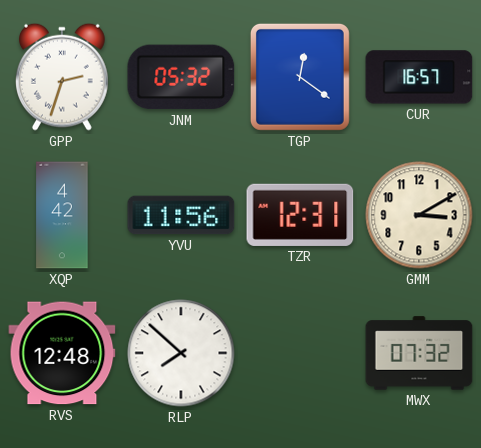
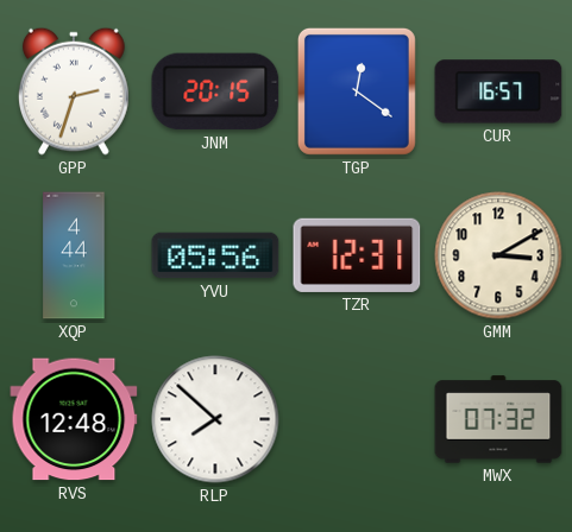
JNM: 05:32 -> 20:15
XQP: 4:42 -> 4:44
YVU: 11:56 -> 05:56
